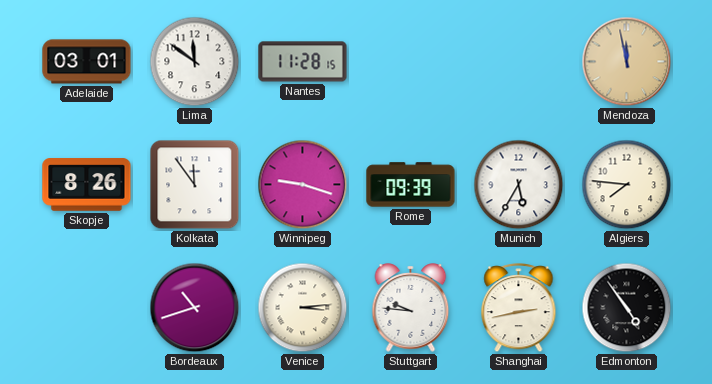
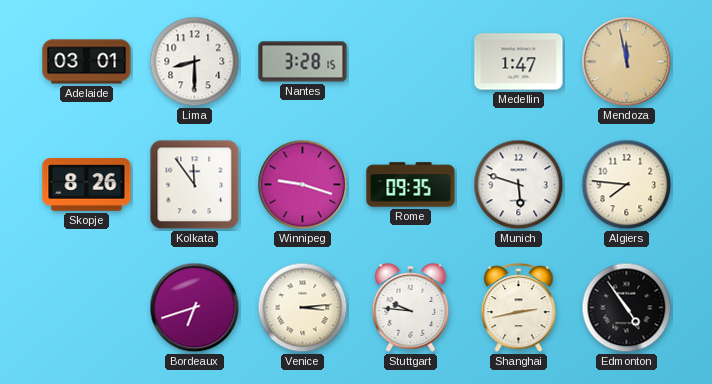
Lima: 11:51 -> 8:30
Nantes: 11:28 -> 3:28
Medellin: none -> 1:47
Rome: 09:39 -> 09:35
Munich: 5:35 -> 5:48
Bordeaux: 10:42 -> 6:42
